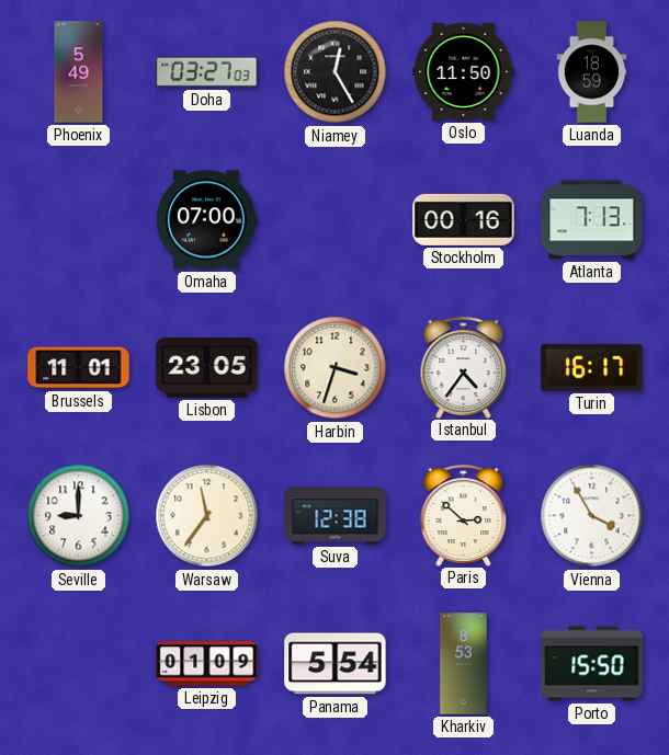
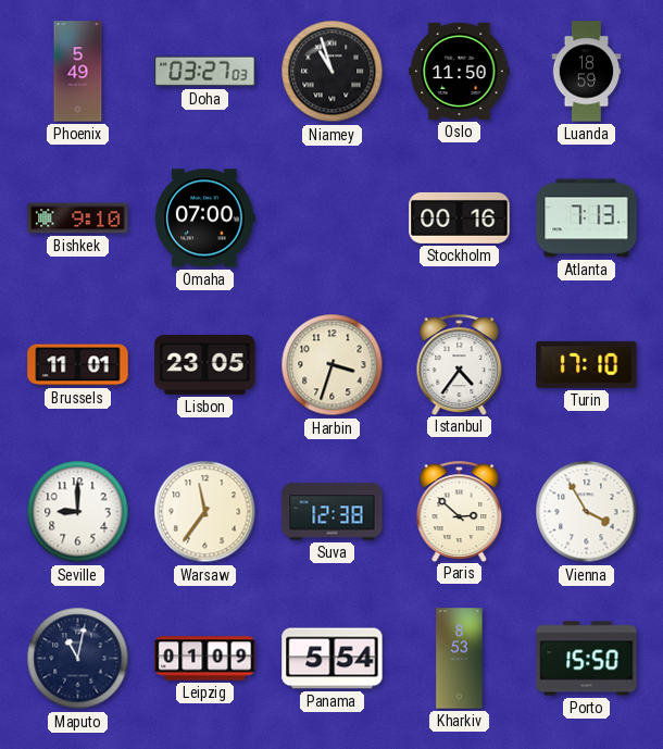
Niamey: 12:25 -> 10:57
Bishkek: none -> 9:10
Turin: 16:17 -> 17:10
Maputo: none -> 11:02
